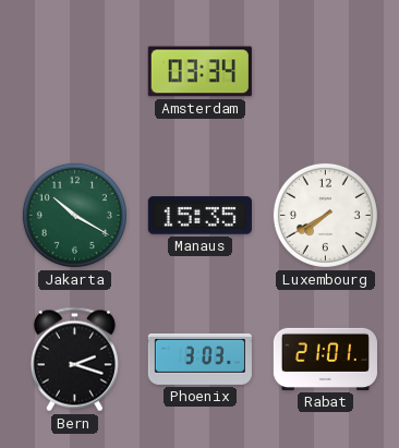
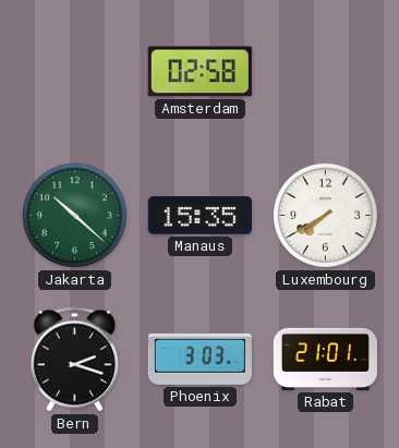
Amsterdam: 03:34 -> 02:58
Jakarta: 10:20 -> 10:22
